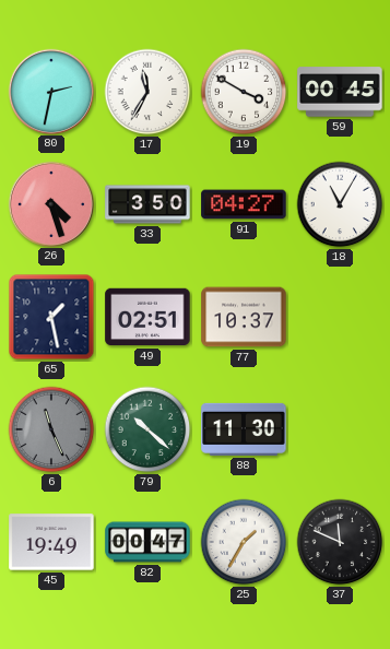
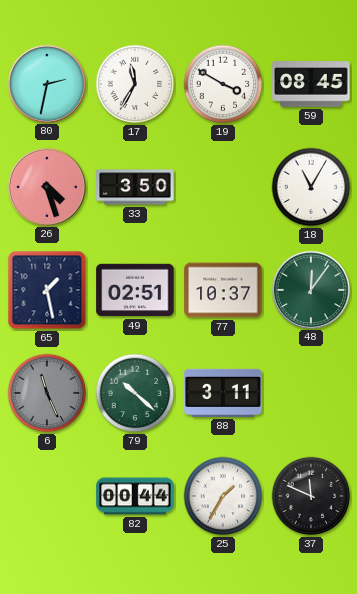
59: 00:45 -> 08:45
91: 04:27 -> none
48: none -> 12:06
88: 11:30 -> 3:11
45: 19:49 -> none
82: 00:47 -> 00:44
